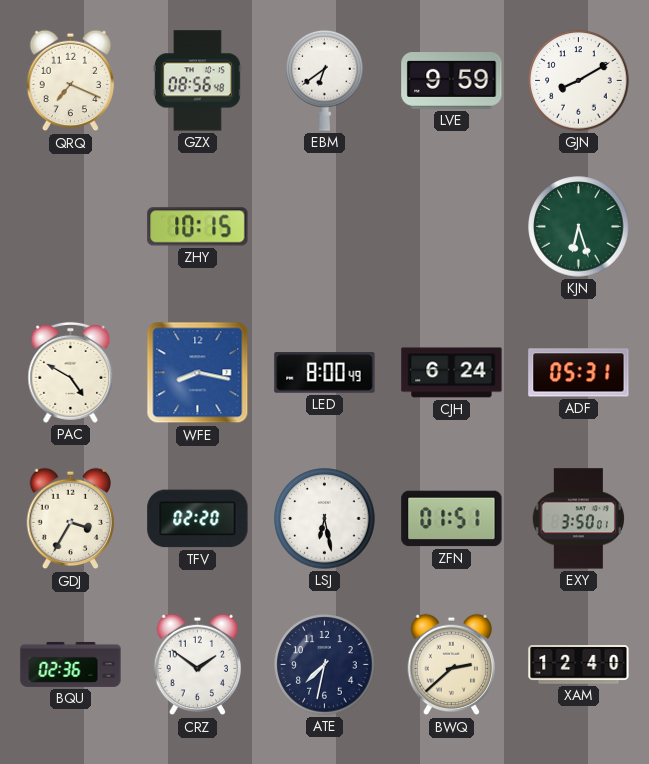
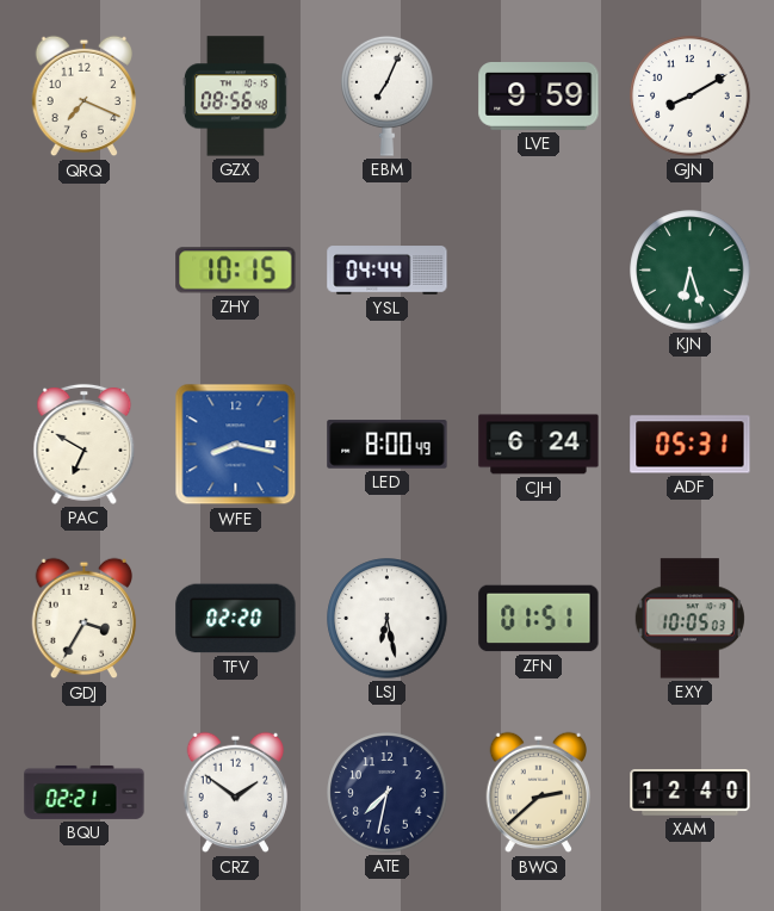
EBM: 6:39 -> 7:04
YSL: none -> 04:44
PAC: 4:50 -> 6:50
EXY: 3:50 -> 10:05
BQU: 02:36 -> 02:21
